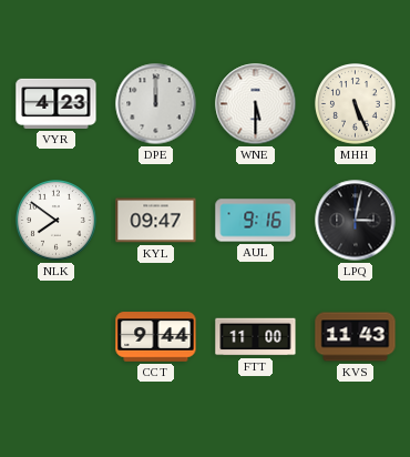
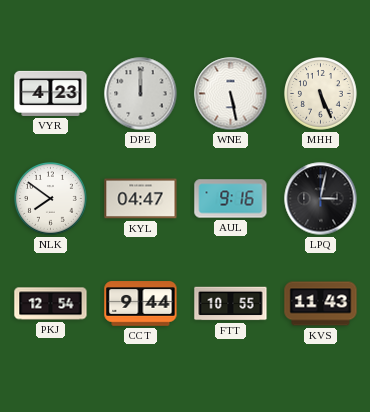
WNE: 5:30 -> 5:28
KYL: 09:47 -> 04:47
PKJ: none -> 12:54
FTT: 11:00 -> 10:55
